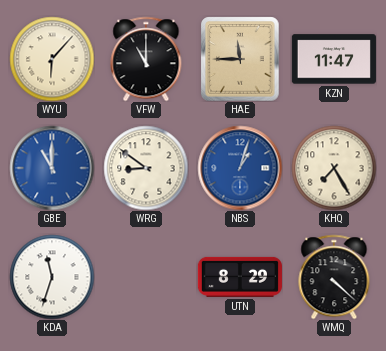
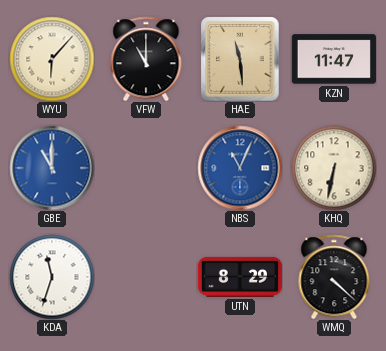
HAE: 11:45 -> 11:29
WRG: 8:51 -> none
NBS: 1:03 -> 11:04
KHQ: 7:25 -> 6:32
